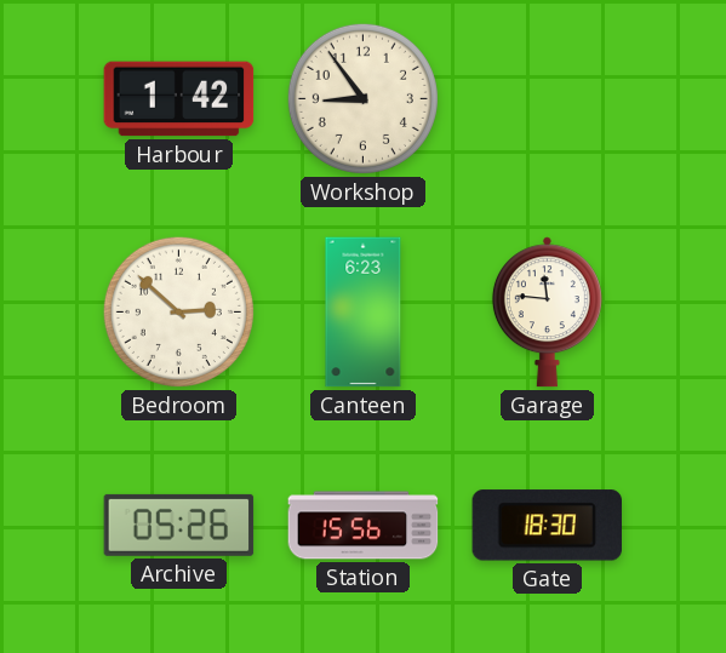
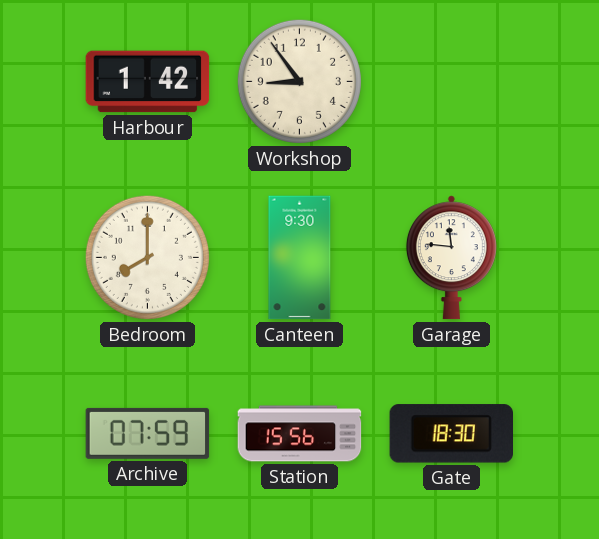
Bedroom: 2:52 -> 8:00
Canteen: 6:23 -> 9:30
Archive: 05:26 -> 07:59
